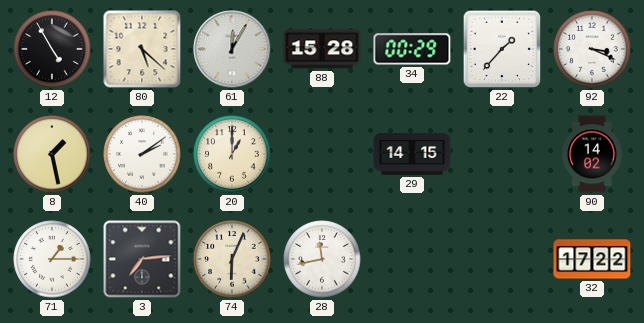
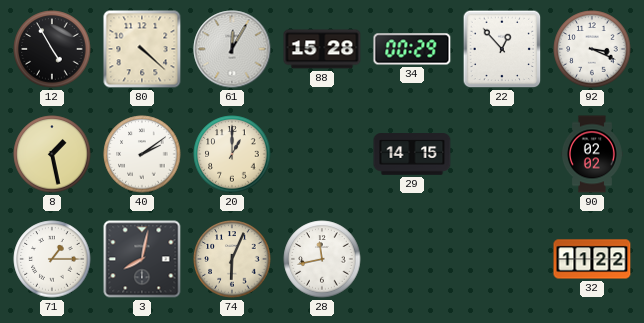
80: 5:22 -> 4:22
22: 1:37 -> 12:53
90: 14:02 -> 02:02
3: 7:14 -> 8:02
32: 17:22 -> 11:22
